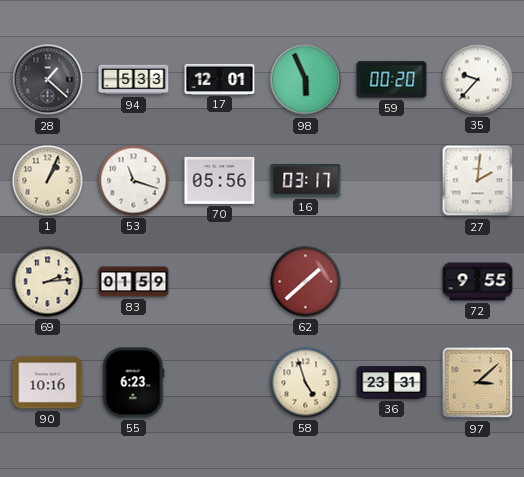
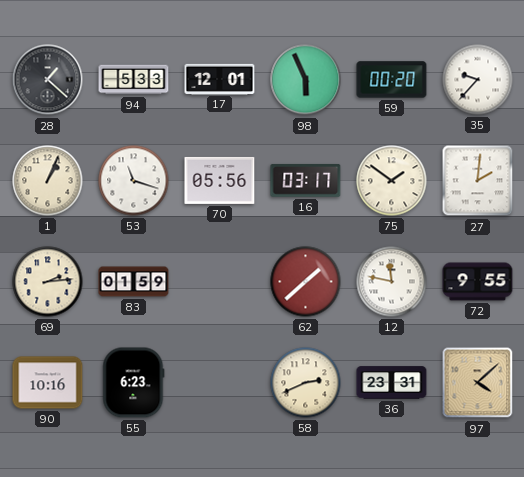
75: none -> 1:51
12: none -> 11:47
58: 4:57 -> 2:41
97: 3:08 -> 4:08
